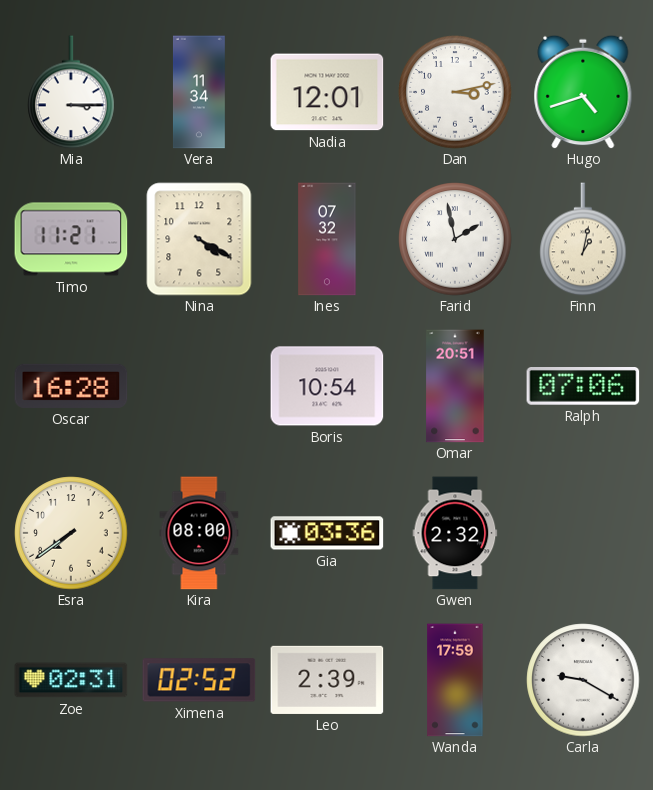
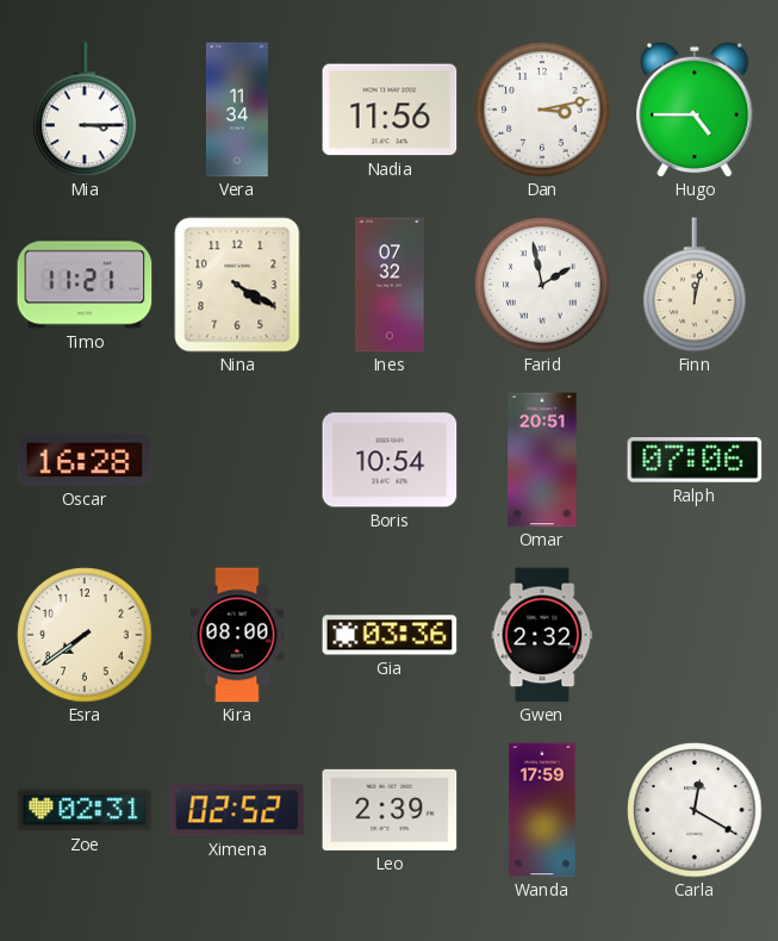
Nadia: 12:01 -> 11:56
Hugo: 4:42 -> 4:45
Finn: 1:02 -> 12:02
Carla: 9:20 -> 12:20
